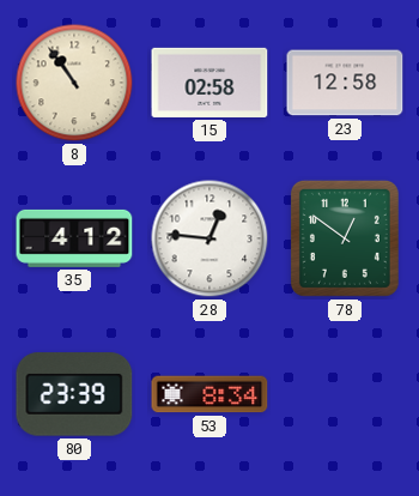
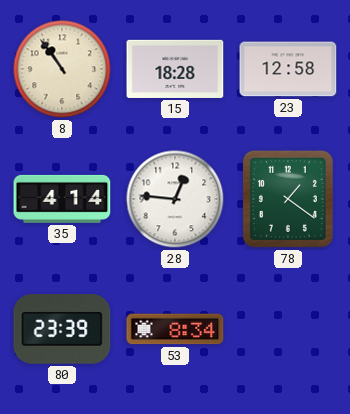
15: 02:58 -> 18:28
35: 4:12 -> 4:14
78: 12:51 -> 1:21
